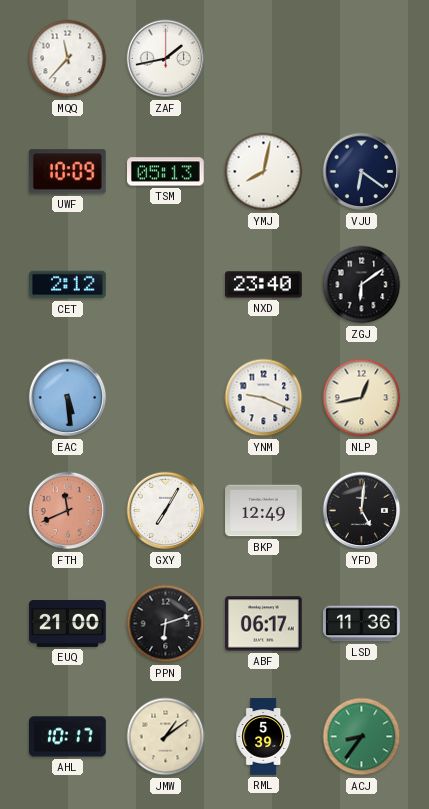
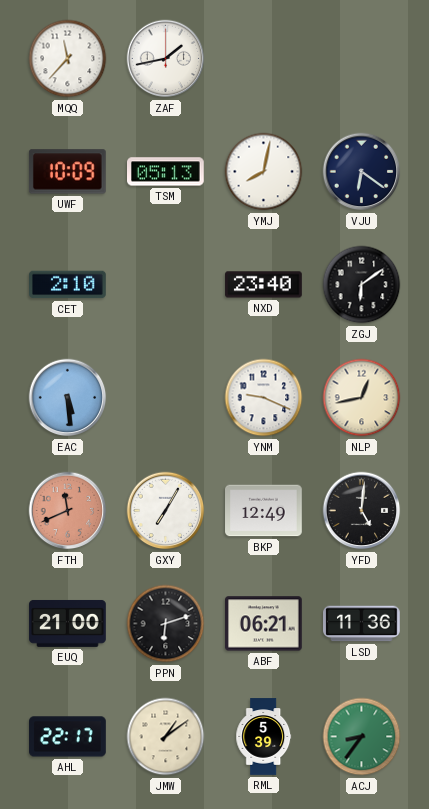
CET: 2:12 -> 2:10
ABF: 06:17 -> 06:21
AHL: 10:17 -> 22:17
